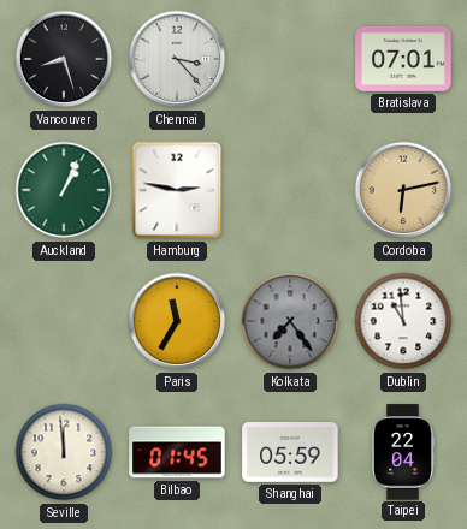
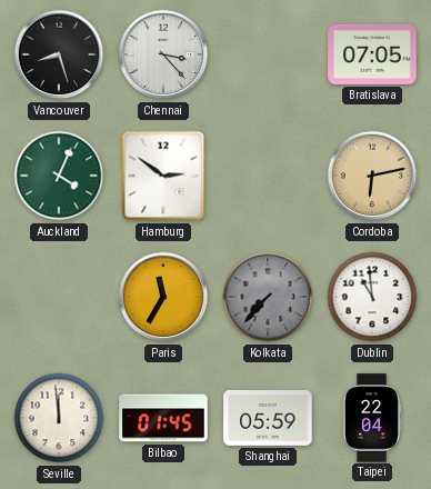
Bratislava: 07:01 -> 07:05
Auckland: 1:04 -> 4:04
Hamburg: 2:47 -> 2:51
Kolkata: 7:24 -> 7:37
